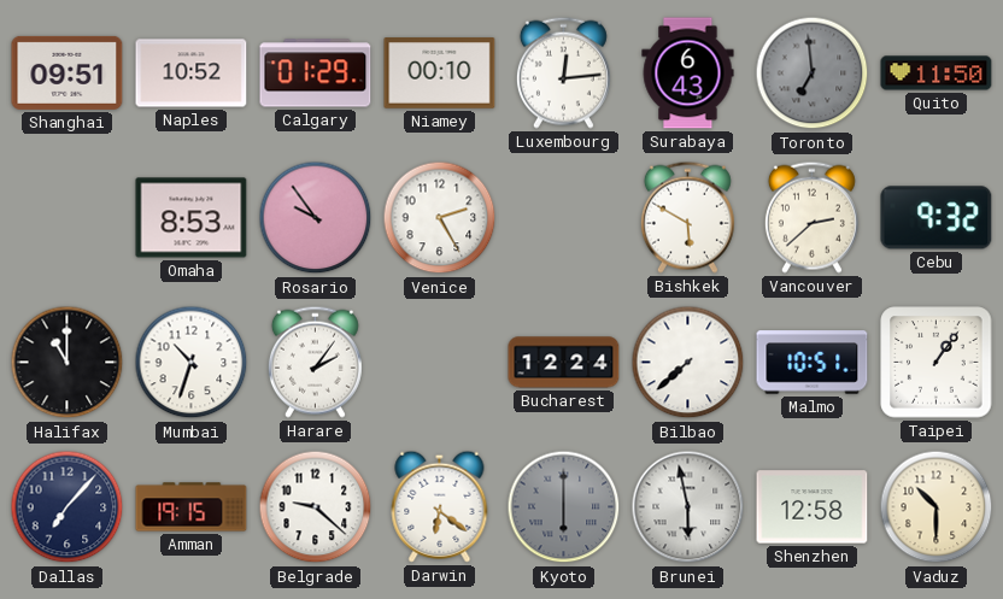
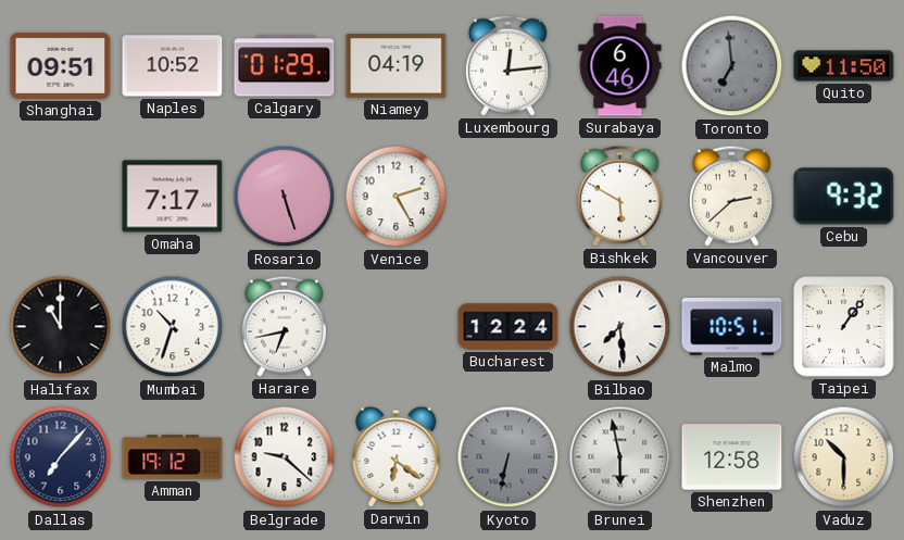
Niamey: 00:10 -> 04:19
Surabaya: 6:43 -> 6:46
Omaha: 8:53 -> 7:17
Rosario: 9:54 -> 5:27
Harare: 2:06 -> 6:43
Bilbao: 7:38 -> 7:29
Amman: 19:15 -> 19:12
Kyoto: 6:00 -> 6:32
